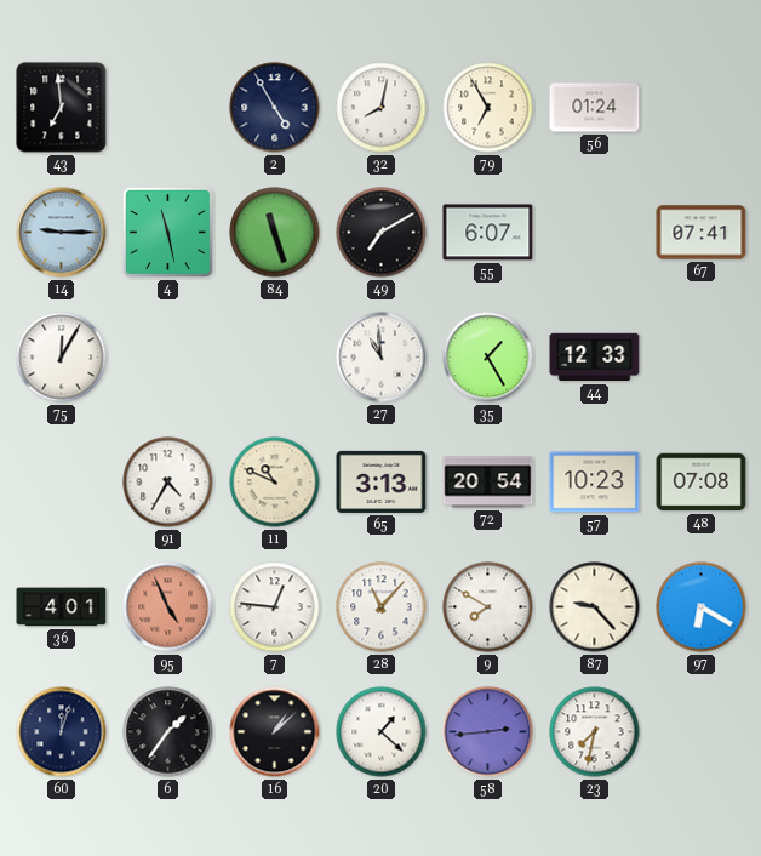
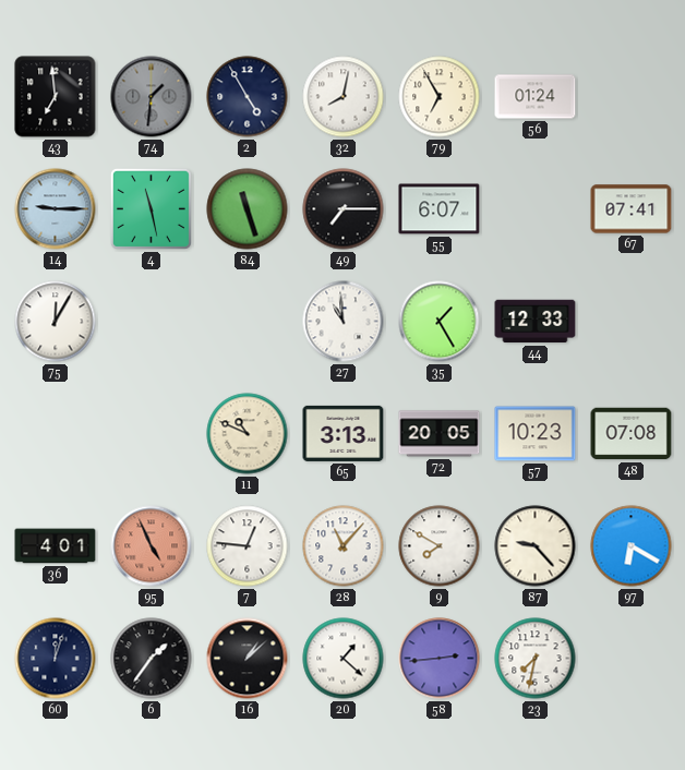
74: none -> 1:31
49: 7:10 -> 7:15
91: 4:35 -> none
72: 20:54 -> 20:05
